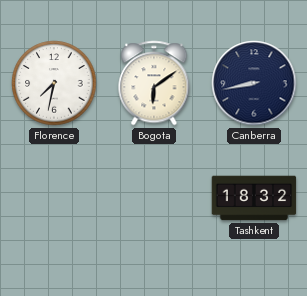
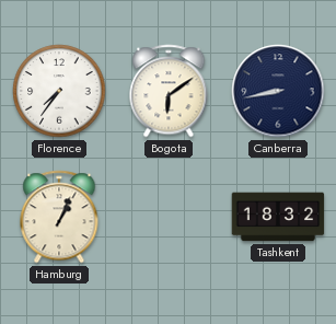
Florence: 7:32 -> 7:36
Hamburg: none -> 1:04
